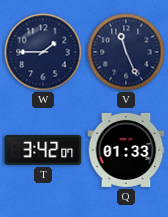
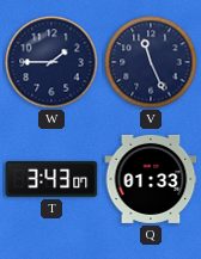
T: 3:42 -> 3:43
